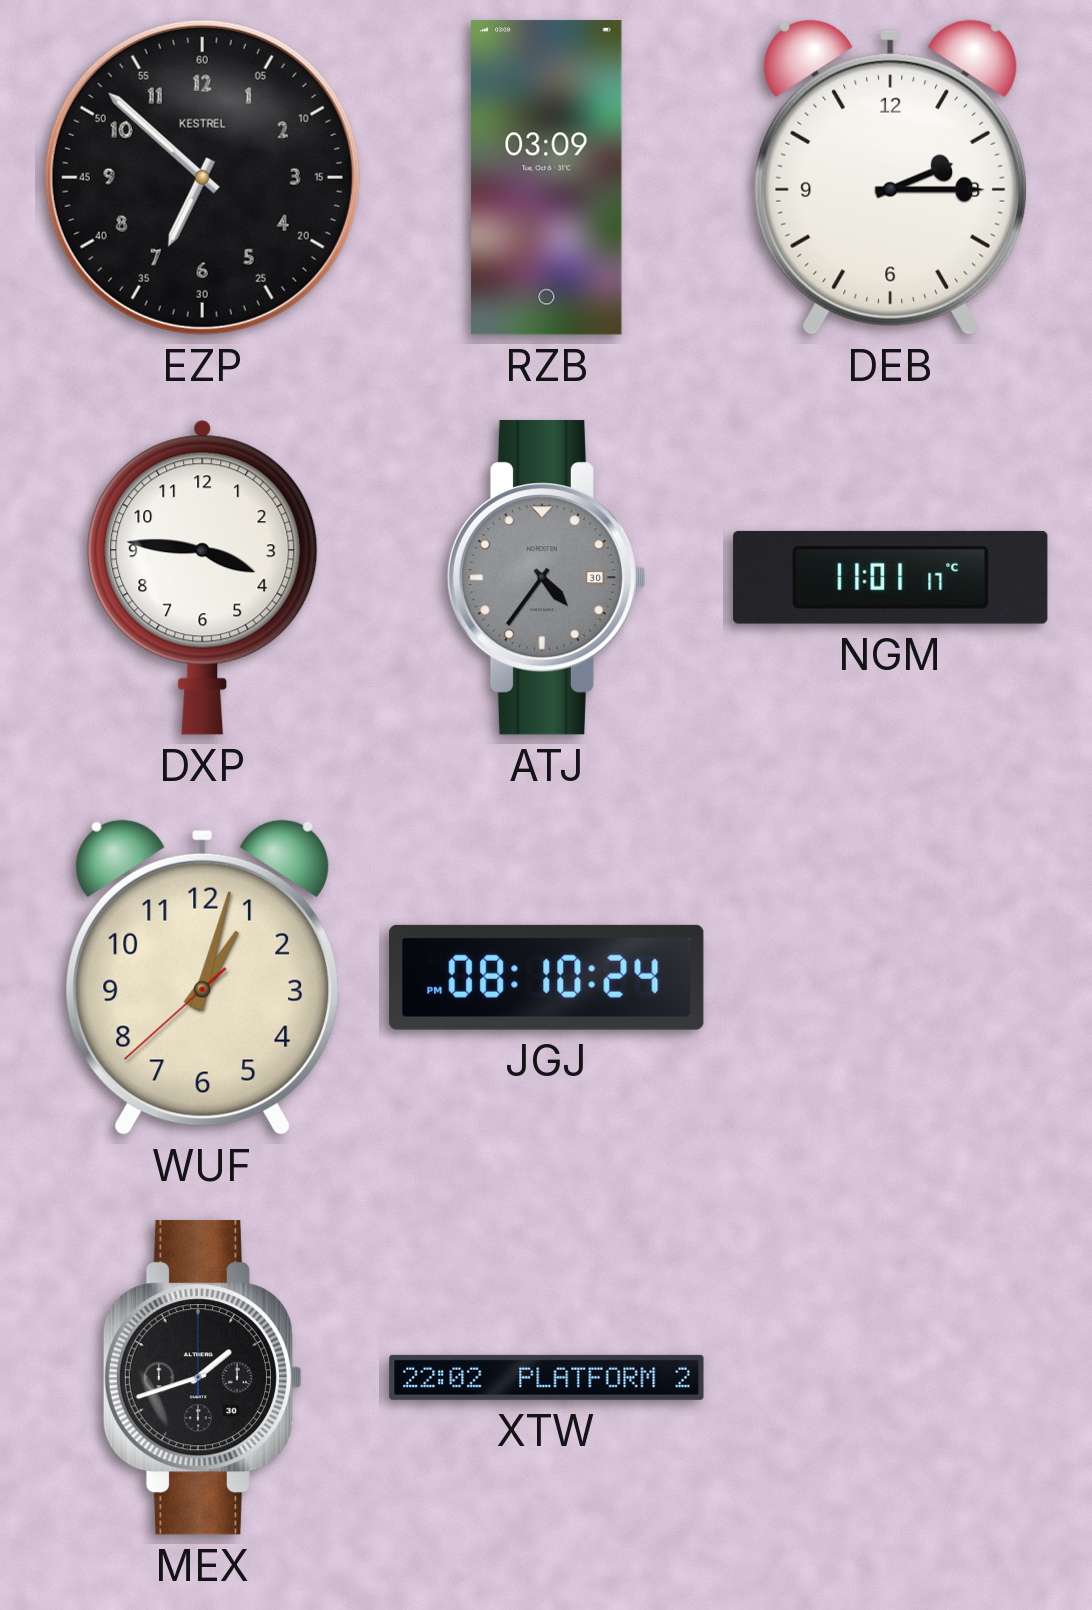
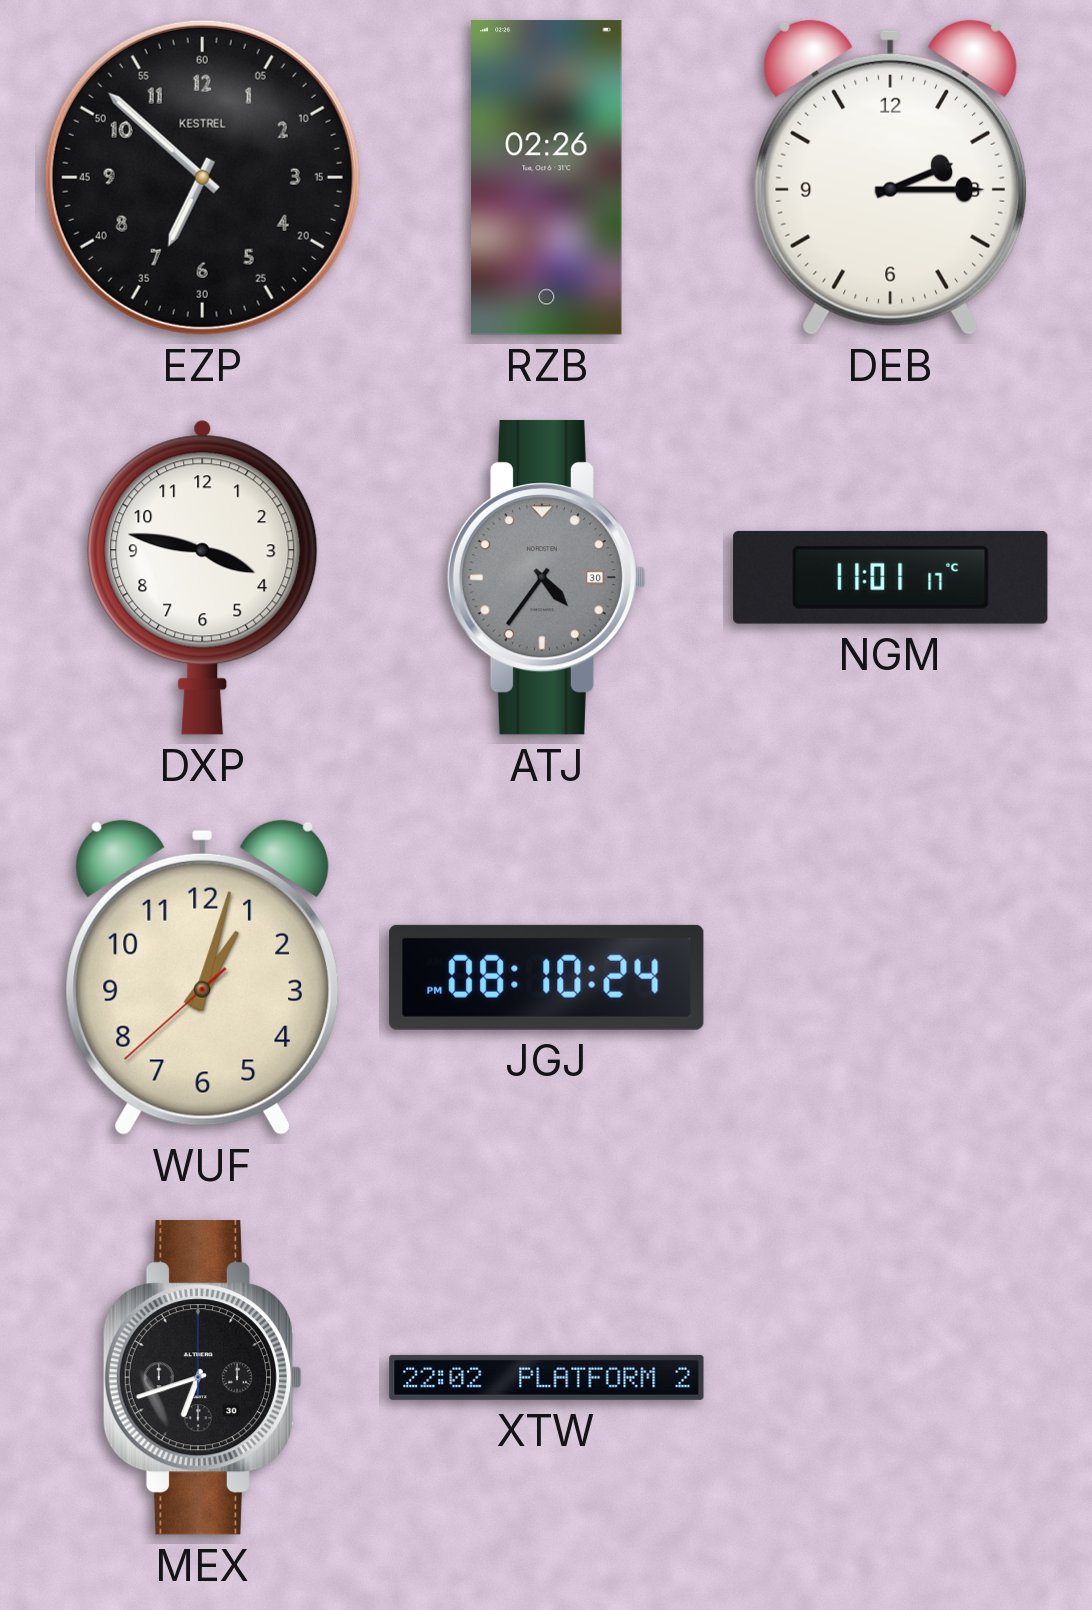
RZB: 03:09 -> 02:26
DXP: 3:46 -> 3:47
MEX: 1:42 -> 6:42
